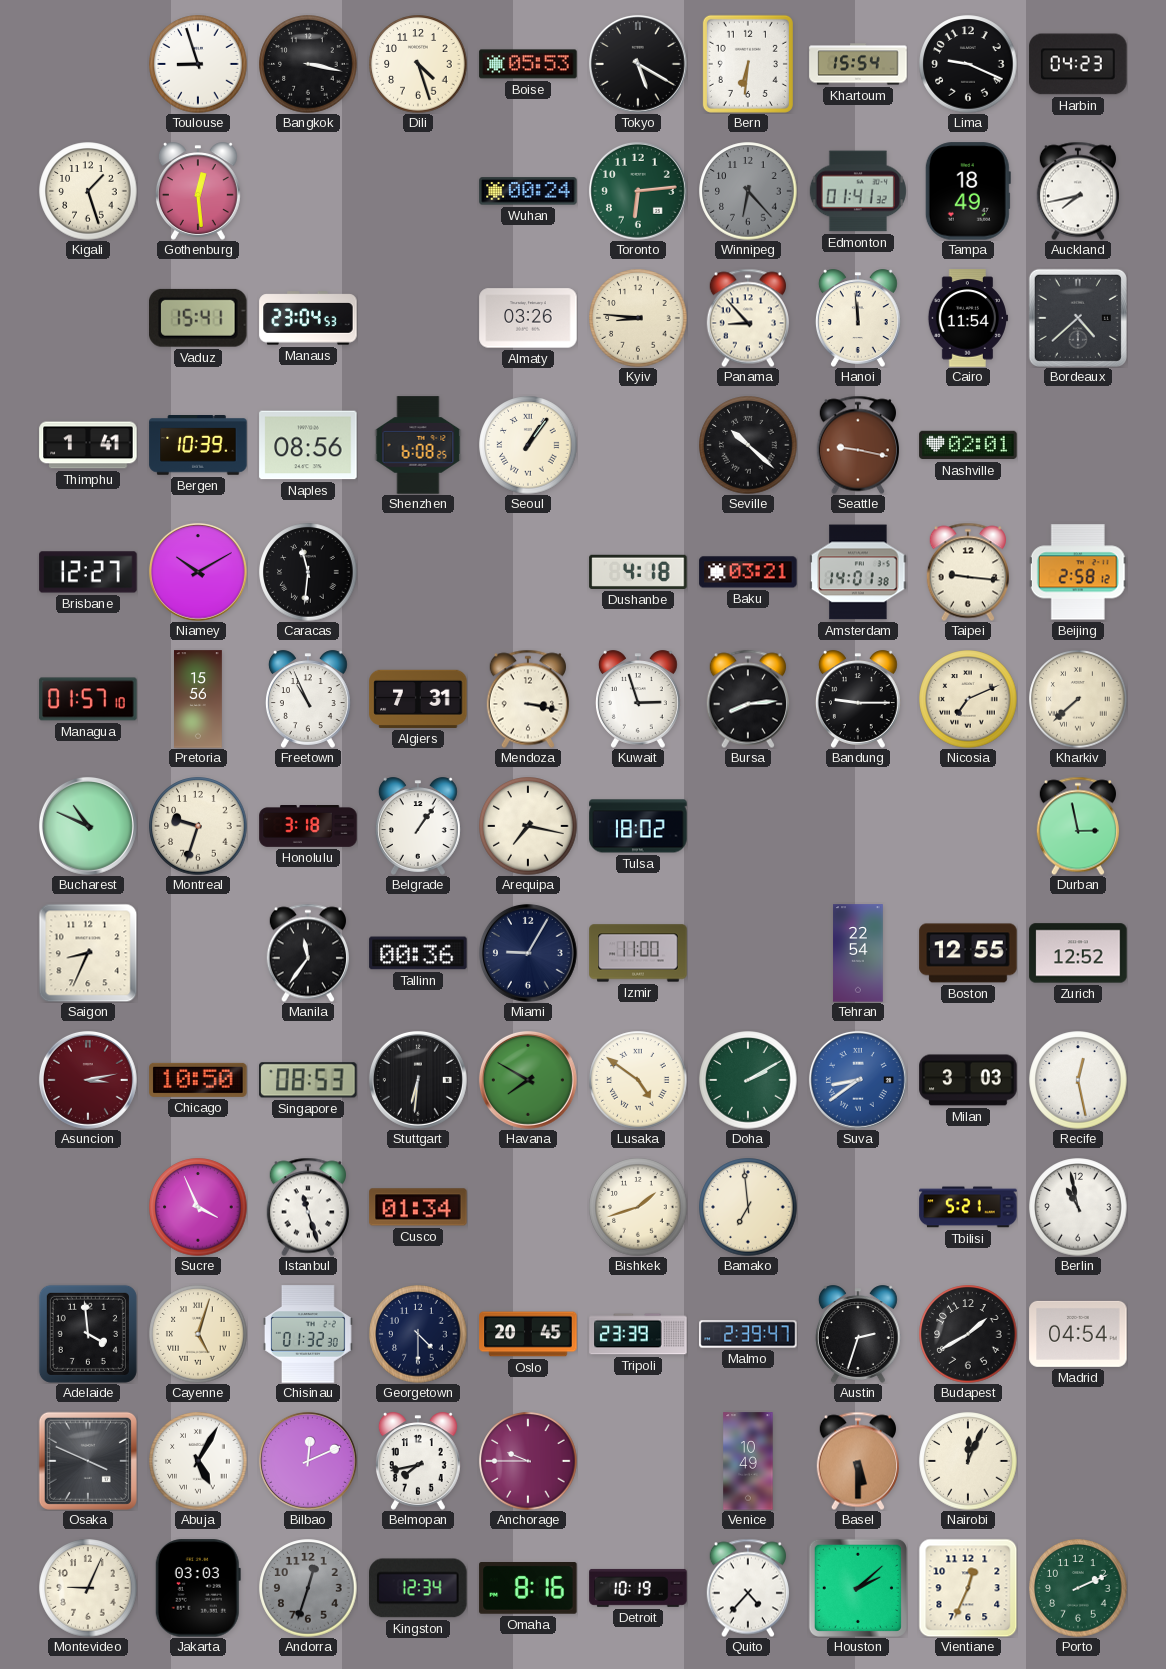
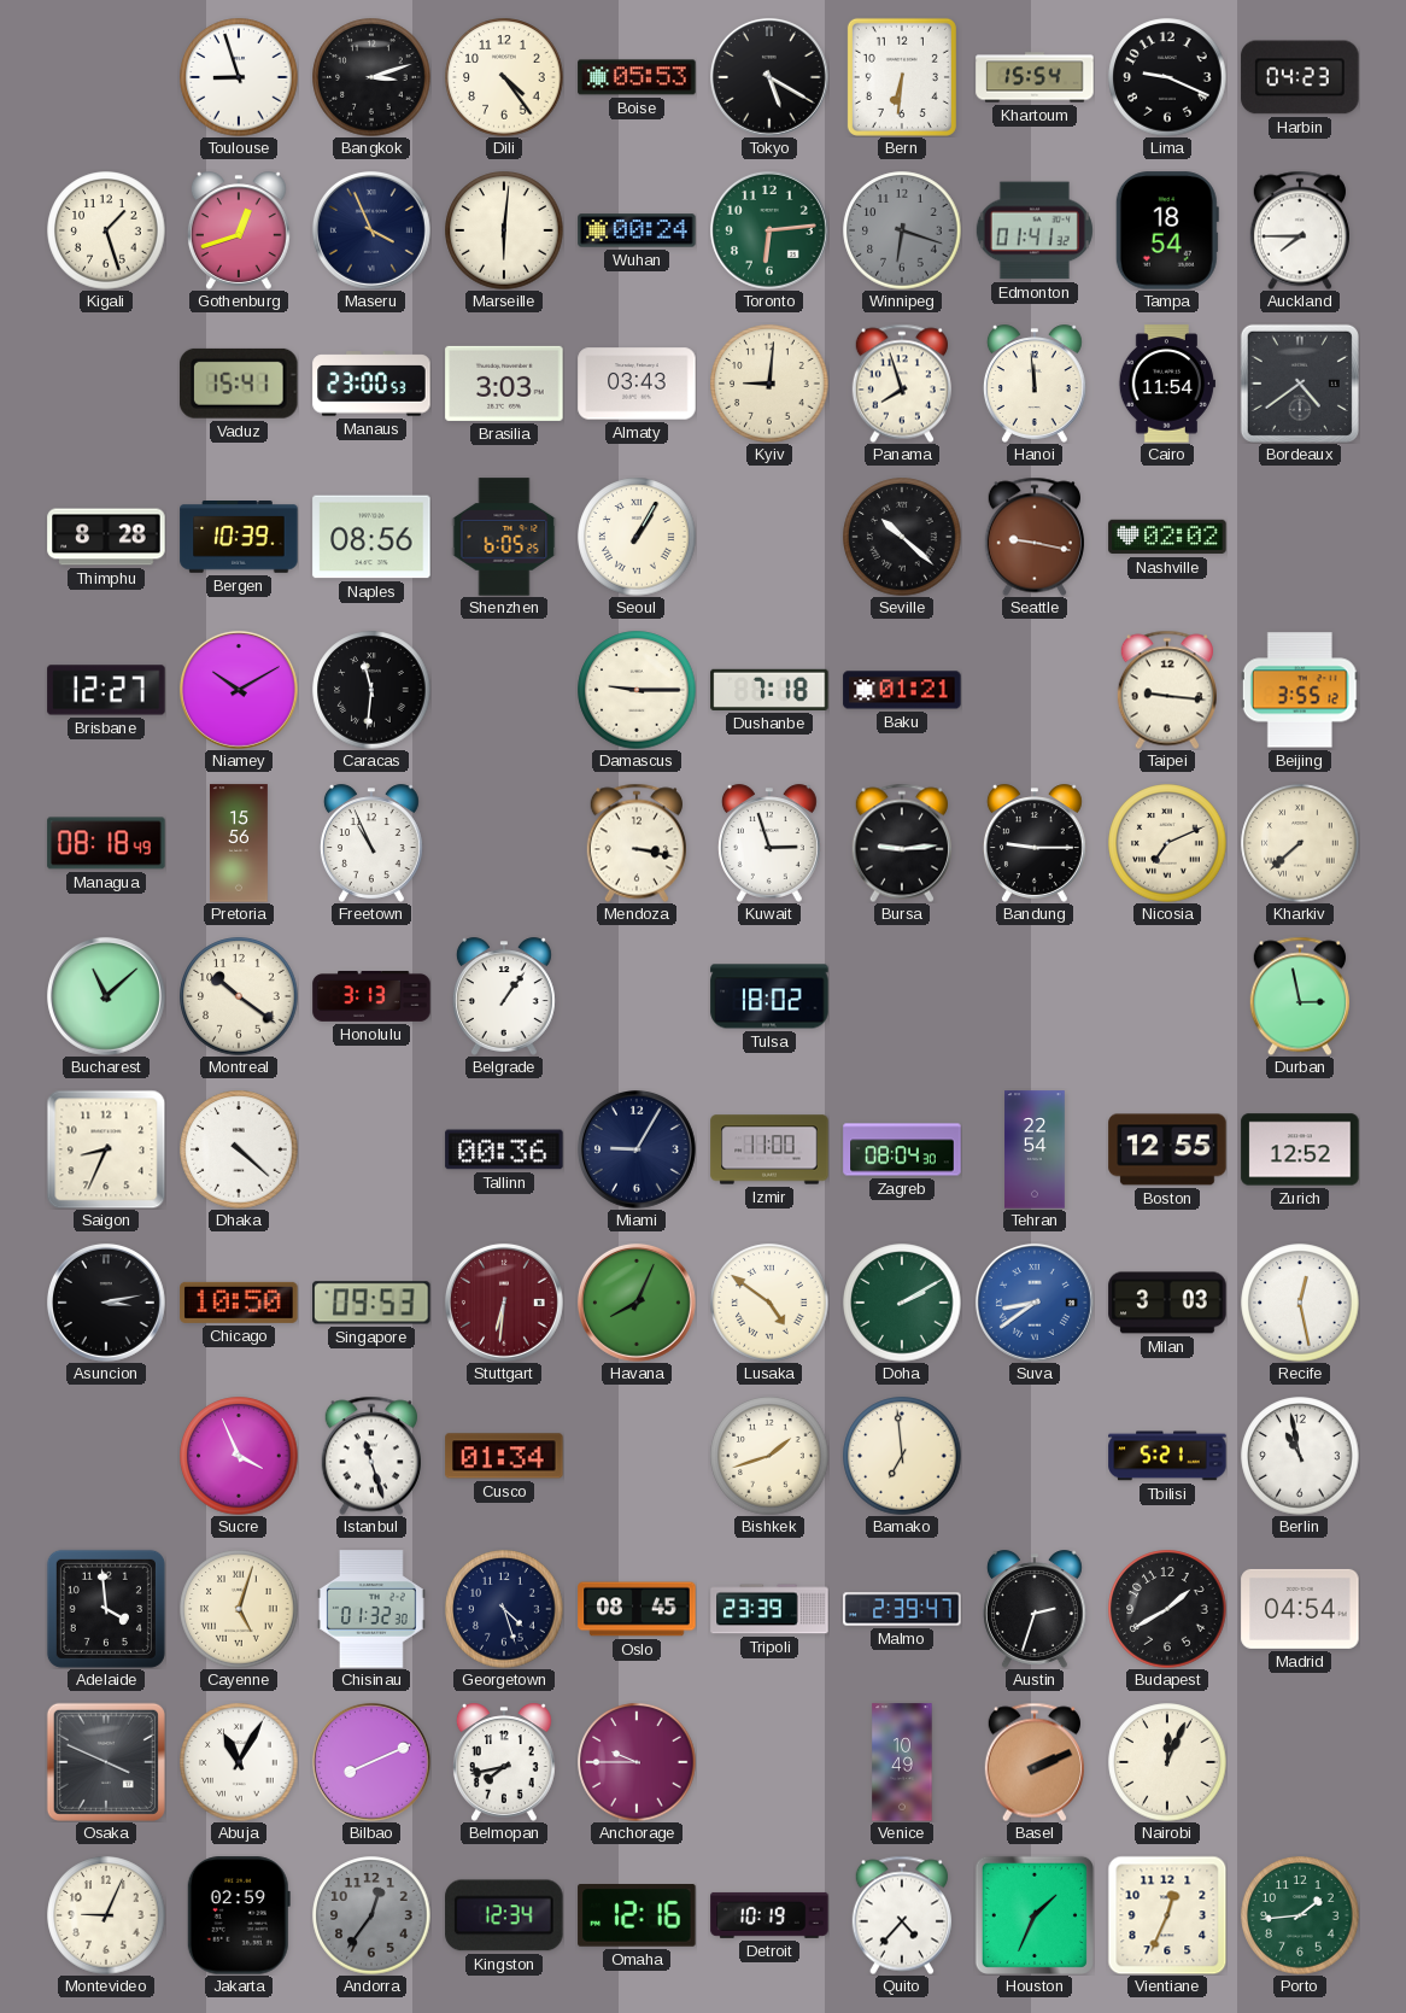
Bangkok: 3:17 -> 3:12
Dili: 4:27 -> 4:24
Gothenburg: 12:29 -> 12:42
Maseru: none -> 3:56
Marseille: none -> 6:01
Winnipeg: 6:23 -> 6:18
Tampa: 18:49 -> 18:54
Auckland: 7:43 -> 7:45
Manaus: 23:04 -> 23:00
Brasilia: none -> 3:03
Almaty: 03:26 -> 03:43
Kyiv: 8:46 -> 9:01
Panama: 8:53 -> 7:57
Bordeaux: 4:38 -> 4:39
Thimphu: 1:41 -> 8:28
Shenzhen: 6:08 -> 6:05
Seoul: 1:06 -> 1:05
Nashville: 02:01 -> 02:02
Damascus: none -> 9:15
Dushanbe: 4:18 -> 7:18
Baku: 03:21 -> 01:21
Amsterdam: 14:01 -> none
Beijing: 2:58 -> 3:55
Managua: 01:57 -> 08:18
Algiers: 7:31 -> none
Bursa: 8:14 -> 9:14
Bucharest: 10:49 -> 11:08
Montreal: 9:33 -> 10:21
Honolulu: 3:18 -> 3:13
Arequipa: 7:17 -> none
Dhaka: none -> 4:22
Manila: 11:36 -> none
Zagreb: none -> 08:04
Asuncion dial: burgundy -> black
Singapore: 08:53 -> 09:53
Stuttgart dial: black -> burgundy
Havana: 7:50 -> 8:04
Georgetown: 4:30 -> 4:27
Oslo: 20:45 -> 08:45
Abuja: 5:05 -> 11:05
Bilbao: 12:11 -> 8:11
Basel: 5:30 -> 2:11
Jakarta: 03:03 -> 02:59
Andorra: 12:33 -> 12:36
Omaha: 8:16 -> 12:16
Houston: 2:08 -> 1:34
Porto: 2:11 -> 1:44
